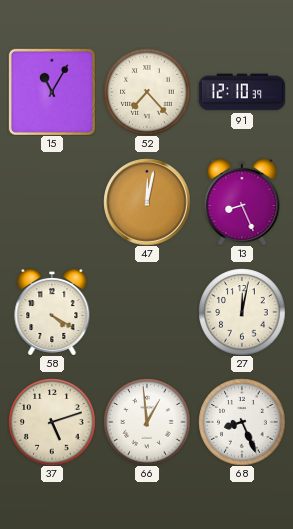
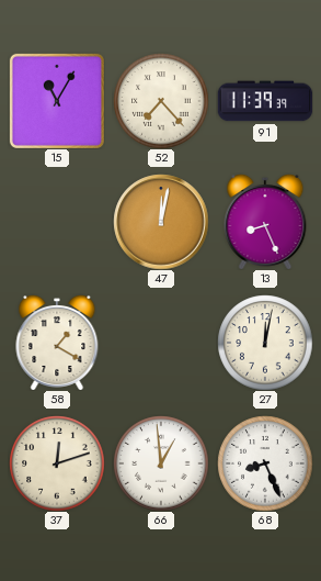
91: 12:10 -> 11:39
58: 4:20 -> 1:20
37: 5:12 -> 12:12
